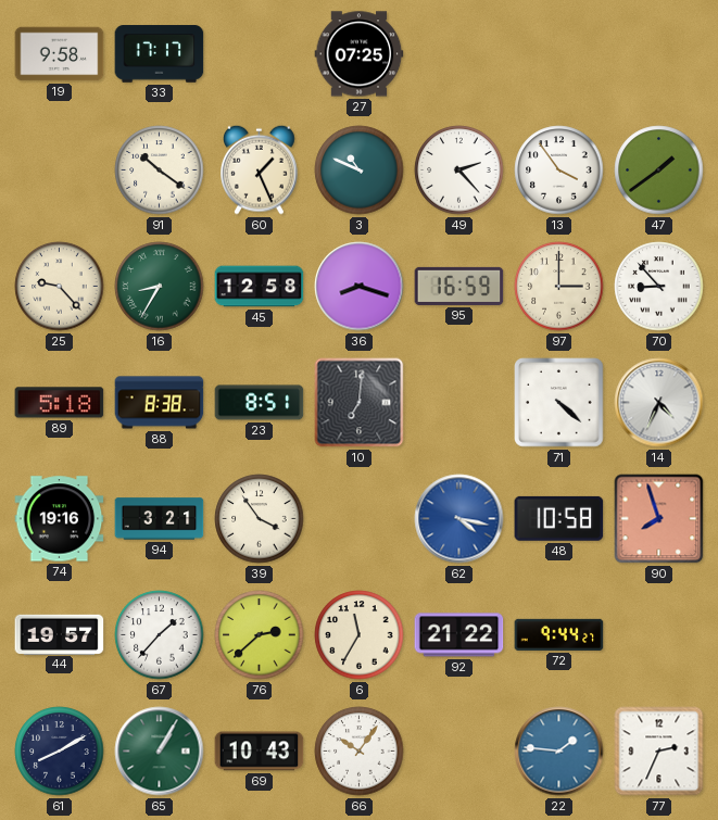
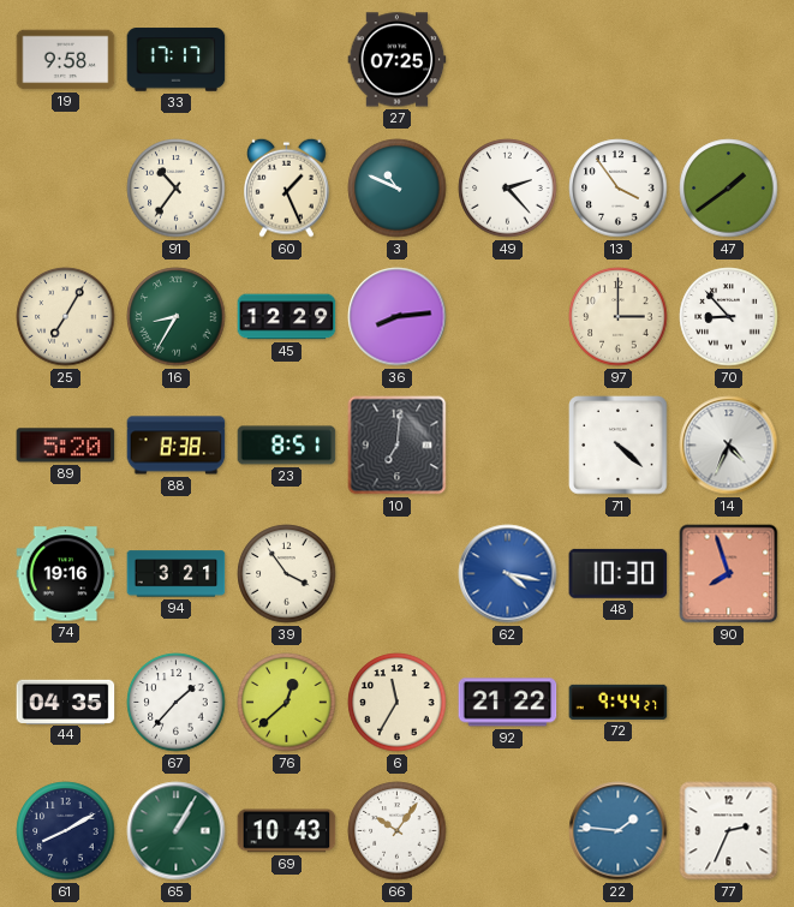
91: 10:21 -> 10:36
25: 9:23 -> 7:05
45: 12:58 -> 12:29
36: 8:18 -> 8:14
95: 16:59 -> none
89: 5:18 -> 5:20
48: 10:58 -> 10:30
44: 19:57 -> 04:35
76: 2:38 -> 12:38
